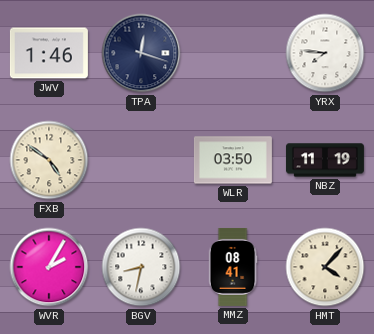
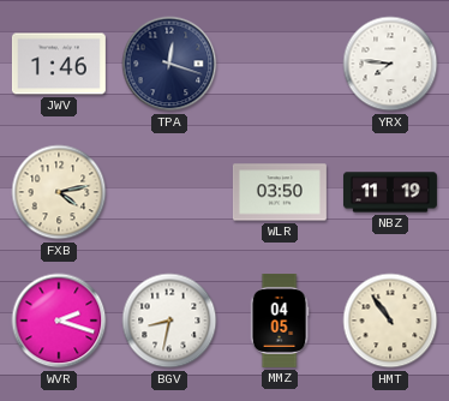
FXB: 4:51 -> 4:13
WVR: 2:05 -> 2:18
MMZ: 08:41 -> 04:05
HMT: 4:07 -> 10:54
